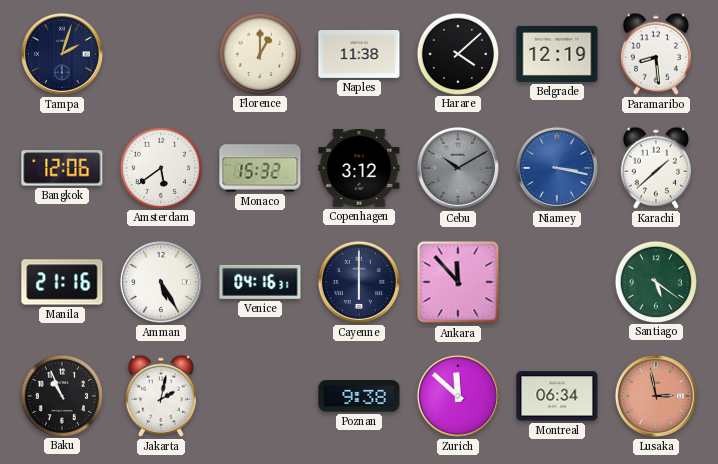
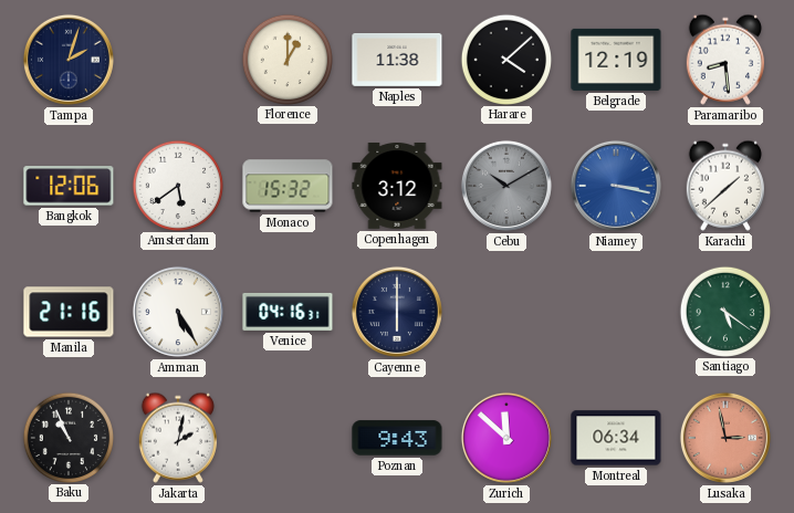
Ankara: 11:53 -> none
Poznan: 9:38 -> 9:43
